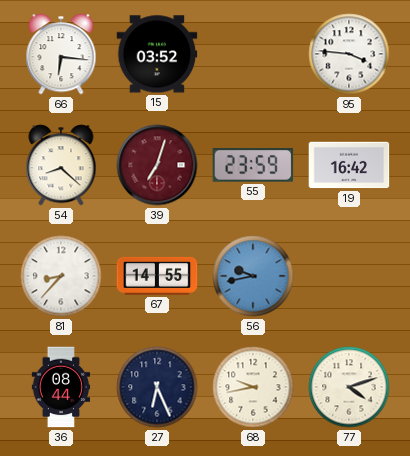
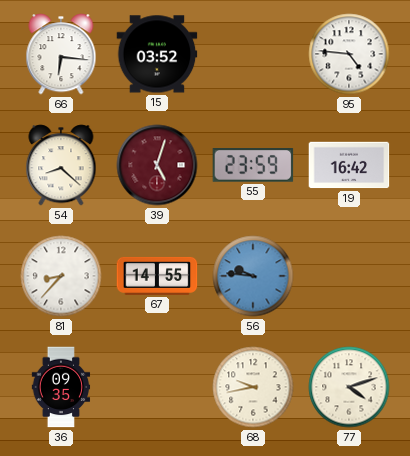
95: 3:46 -> 4:46
39: 7:03 -> 5:03
56: 9:43 -> 9:46
36: 08:44 -> 09:35
27: 6:26 -> none
